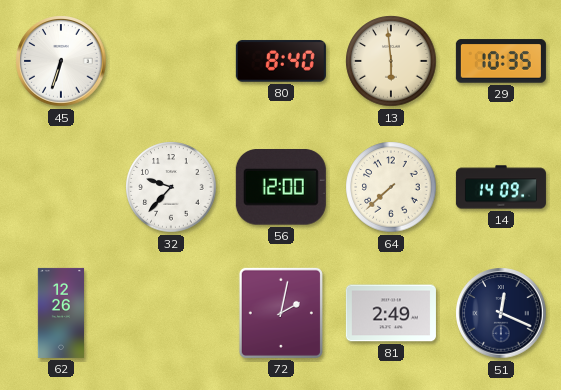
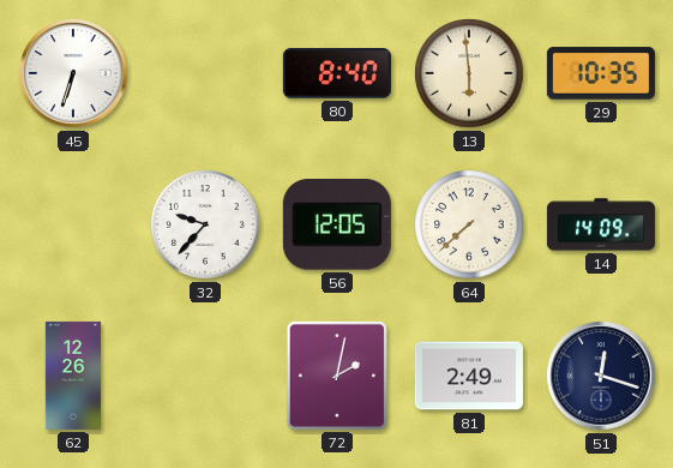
56: 12:00 -> 12:05
51: 12:19 -> 12:18
